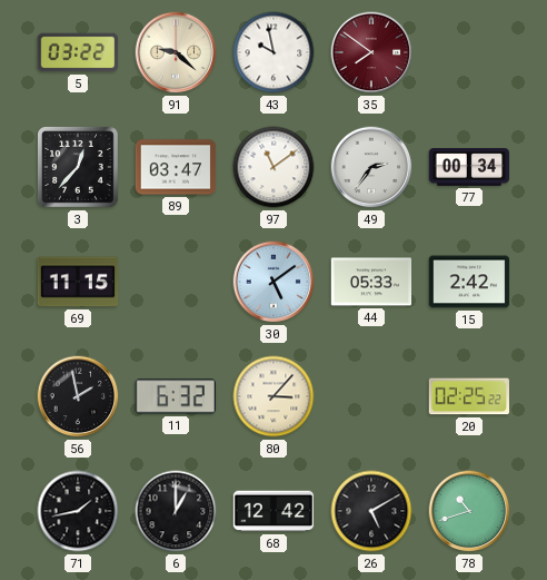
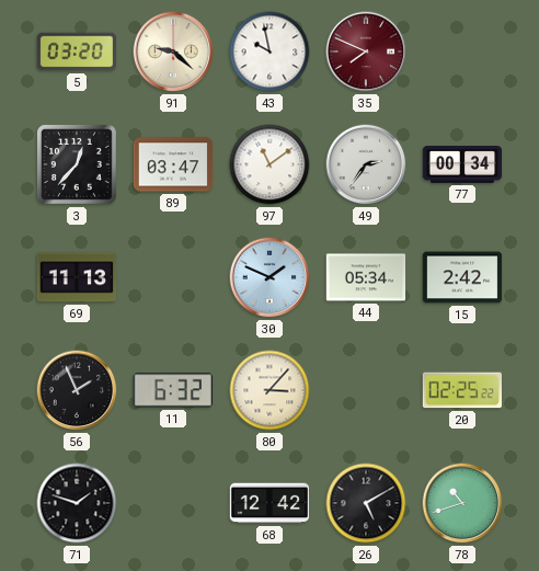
5: 03:22 -> 03:20
35: 7:51 -> 7:49
69: 11:15 -> 11:13
30: 5:09 -> 1:49
44: 05:33 -> 05:34
56: 1:58 -> 1:56
71: 1:43 -> 1:48
6: 1:00 -> none
